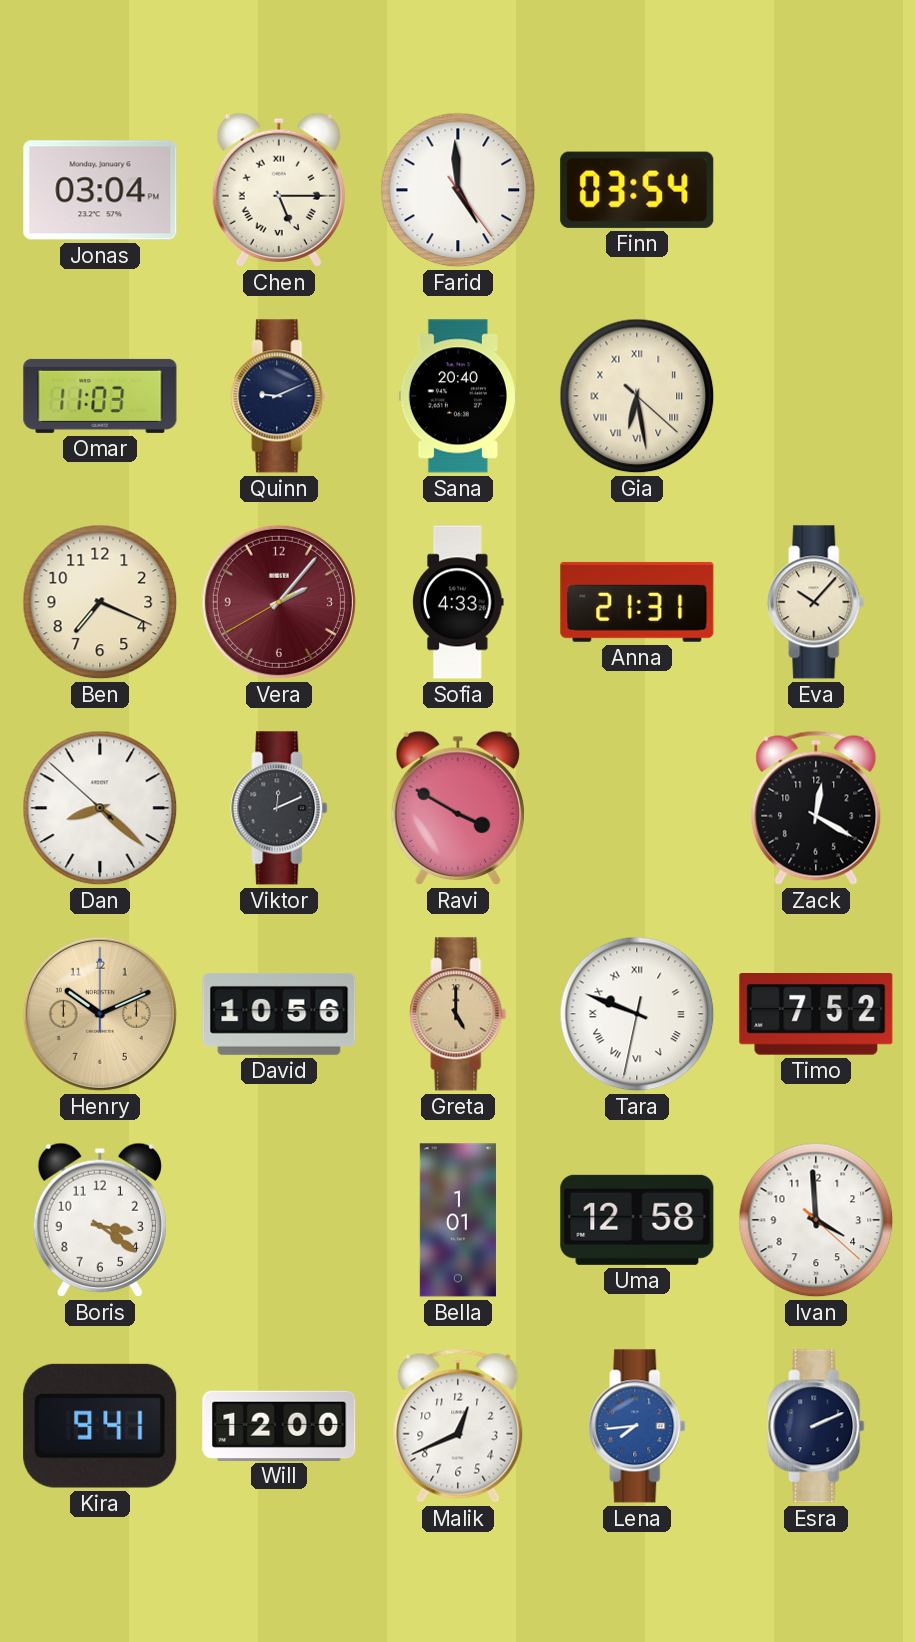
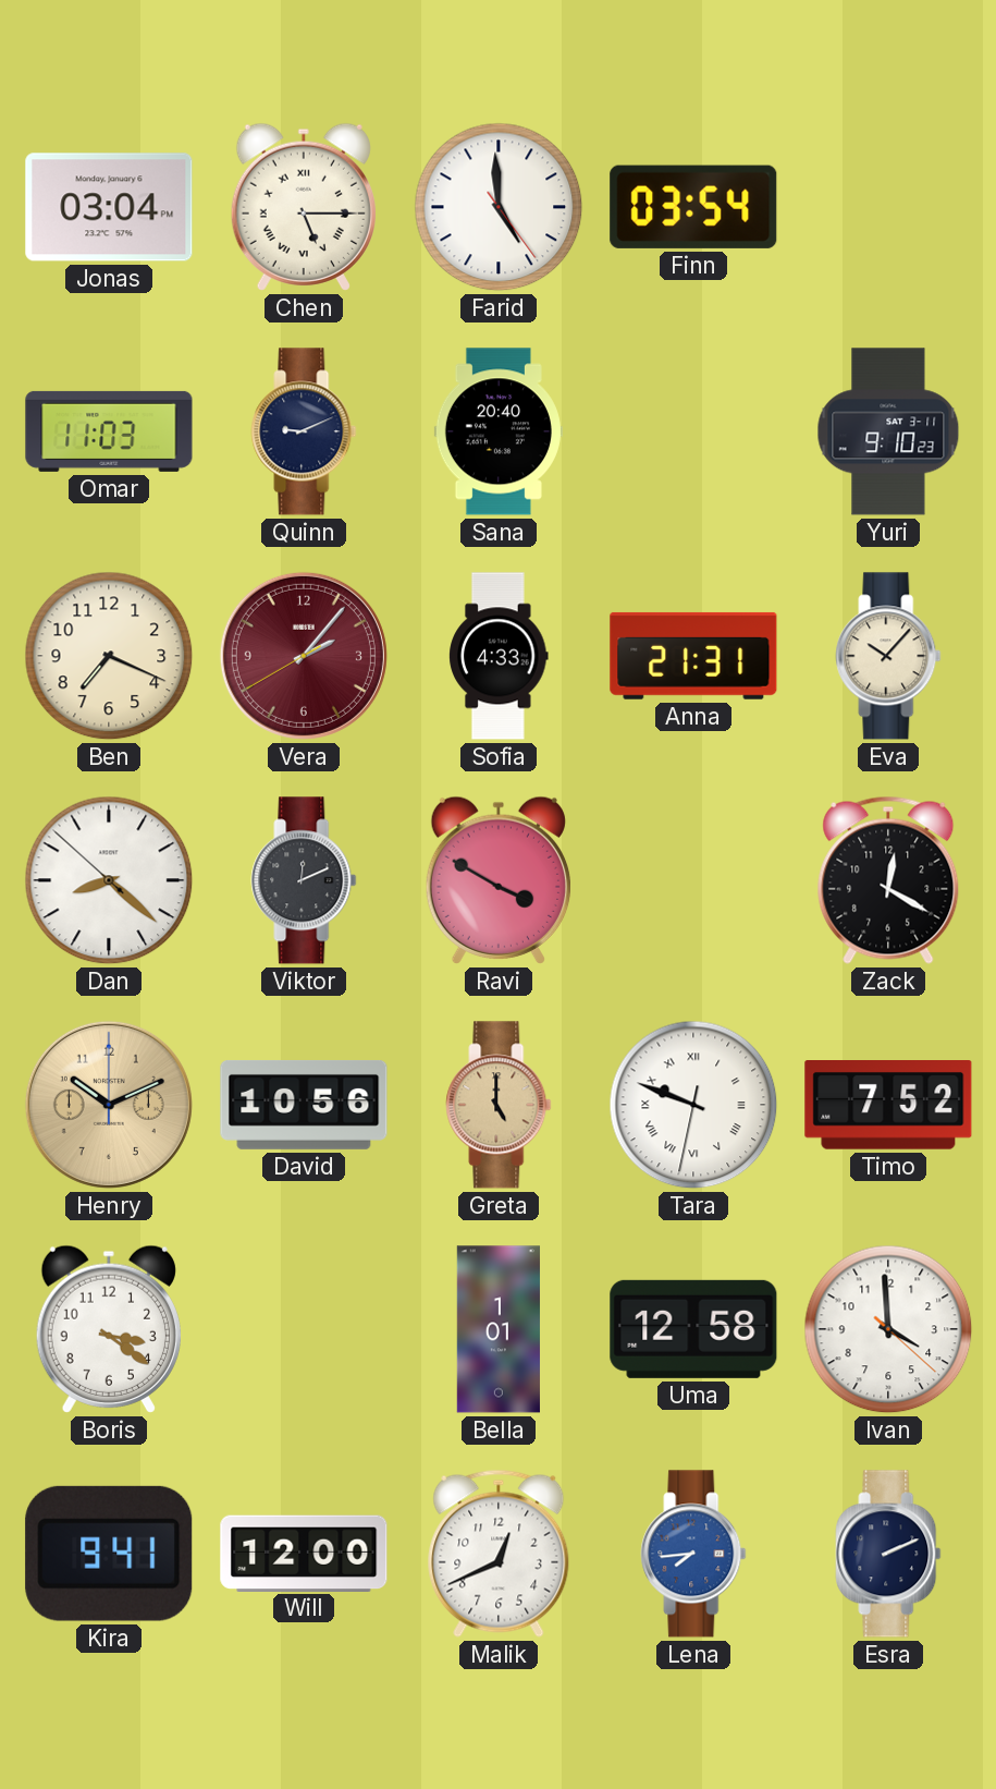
Gia: 6:28 -> none
Yuri: none -> 9:10
